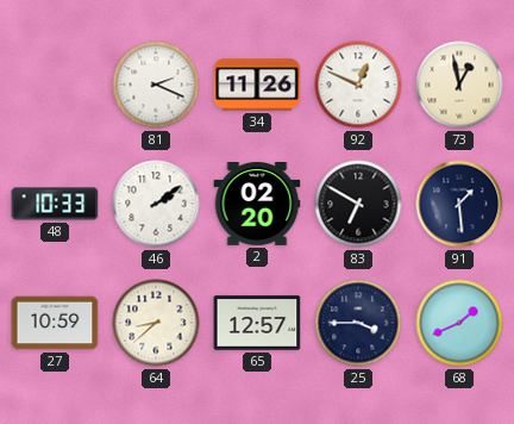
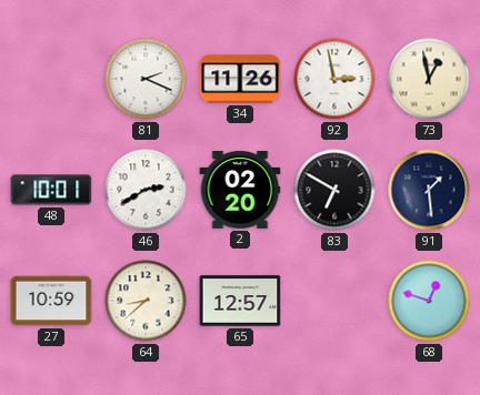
92: 12:49 -> 2:58
48: 10:33 -> 10:01
46: 2:09 -> 2:40
25: 3:45 -> none
68: 1:41 -> 12:48
